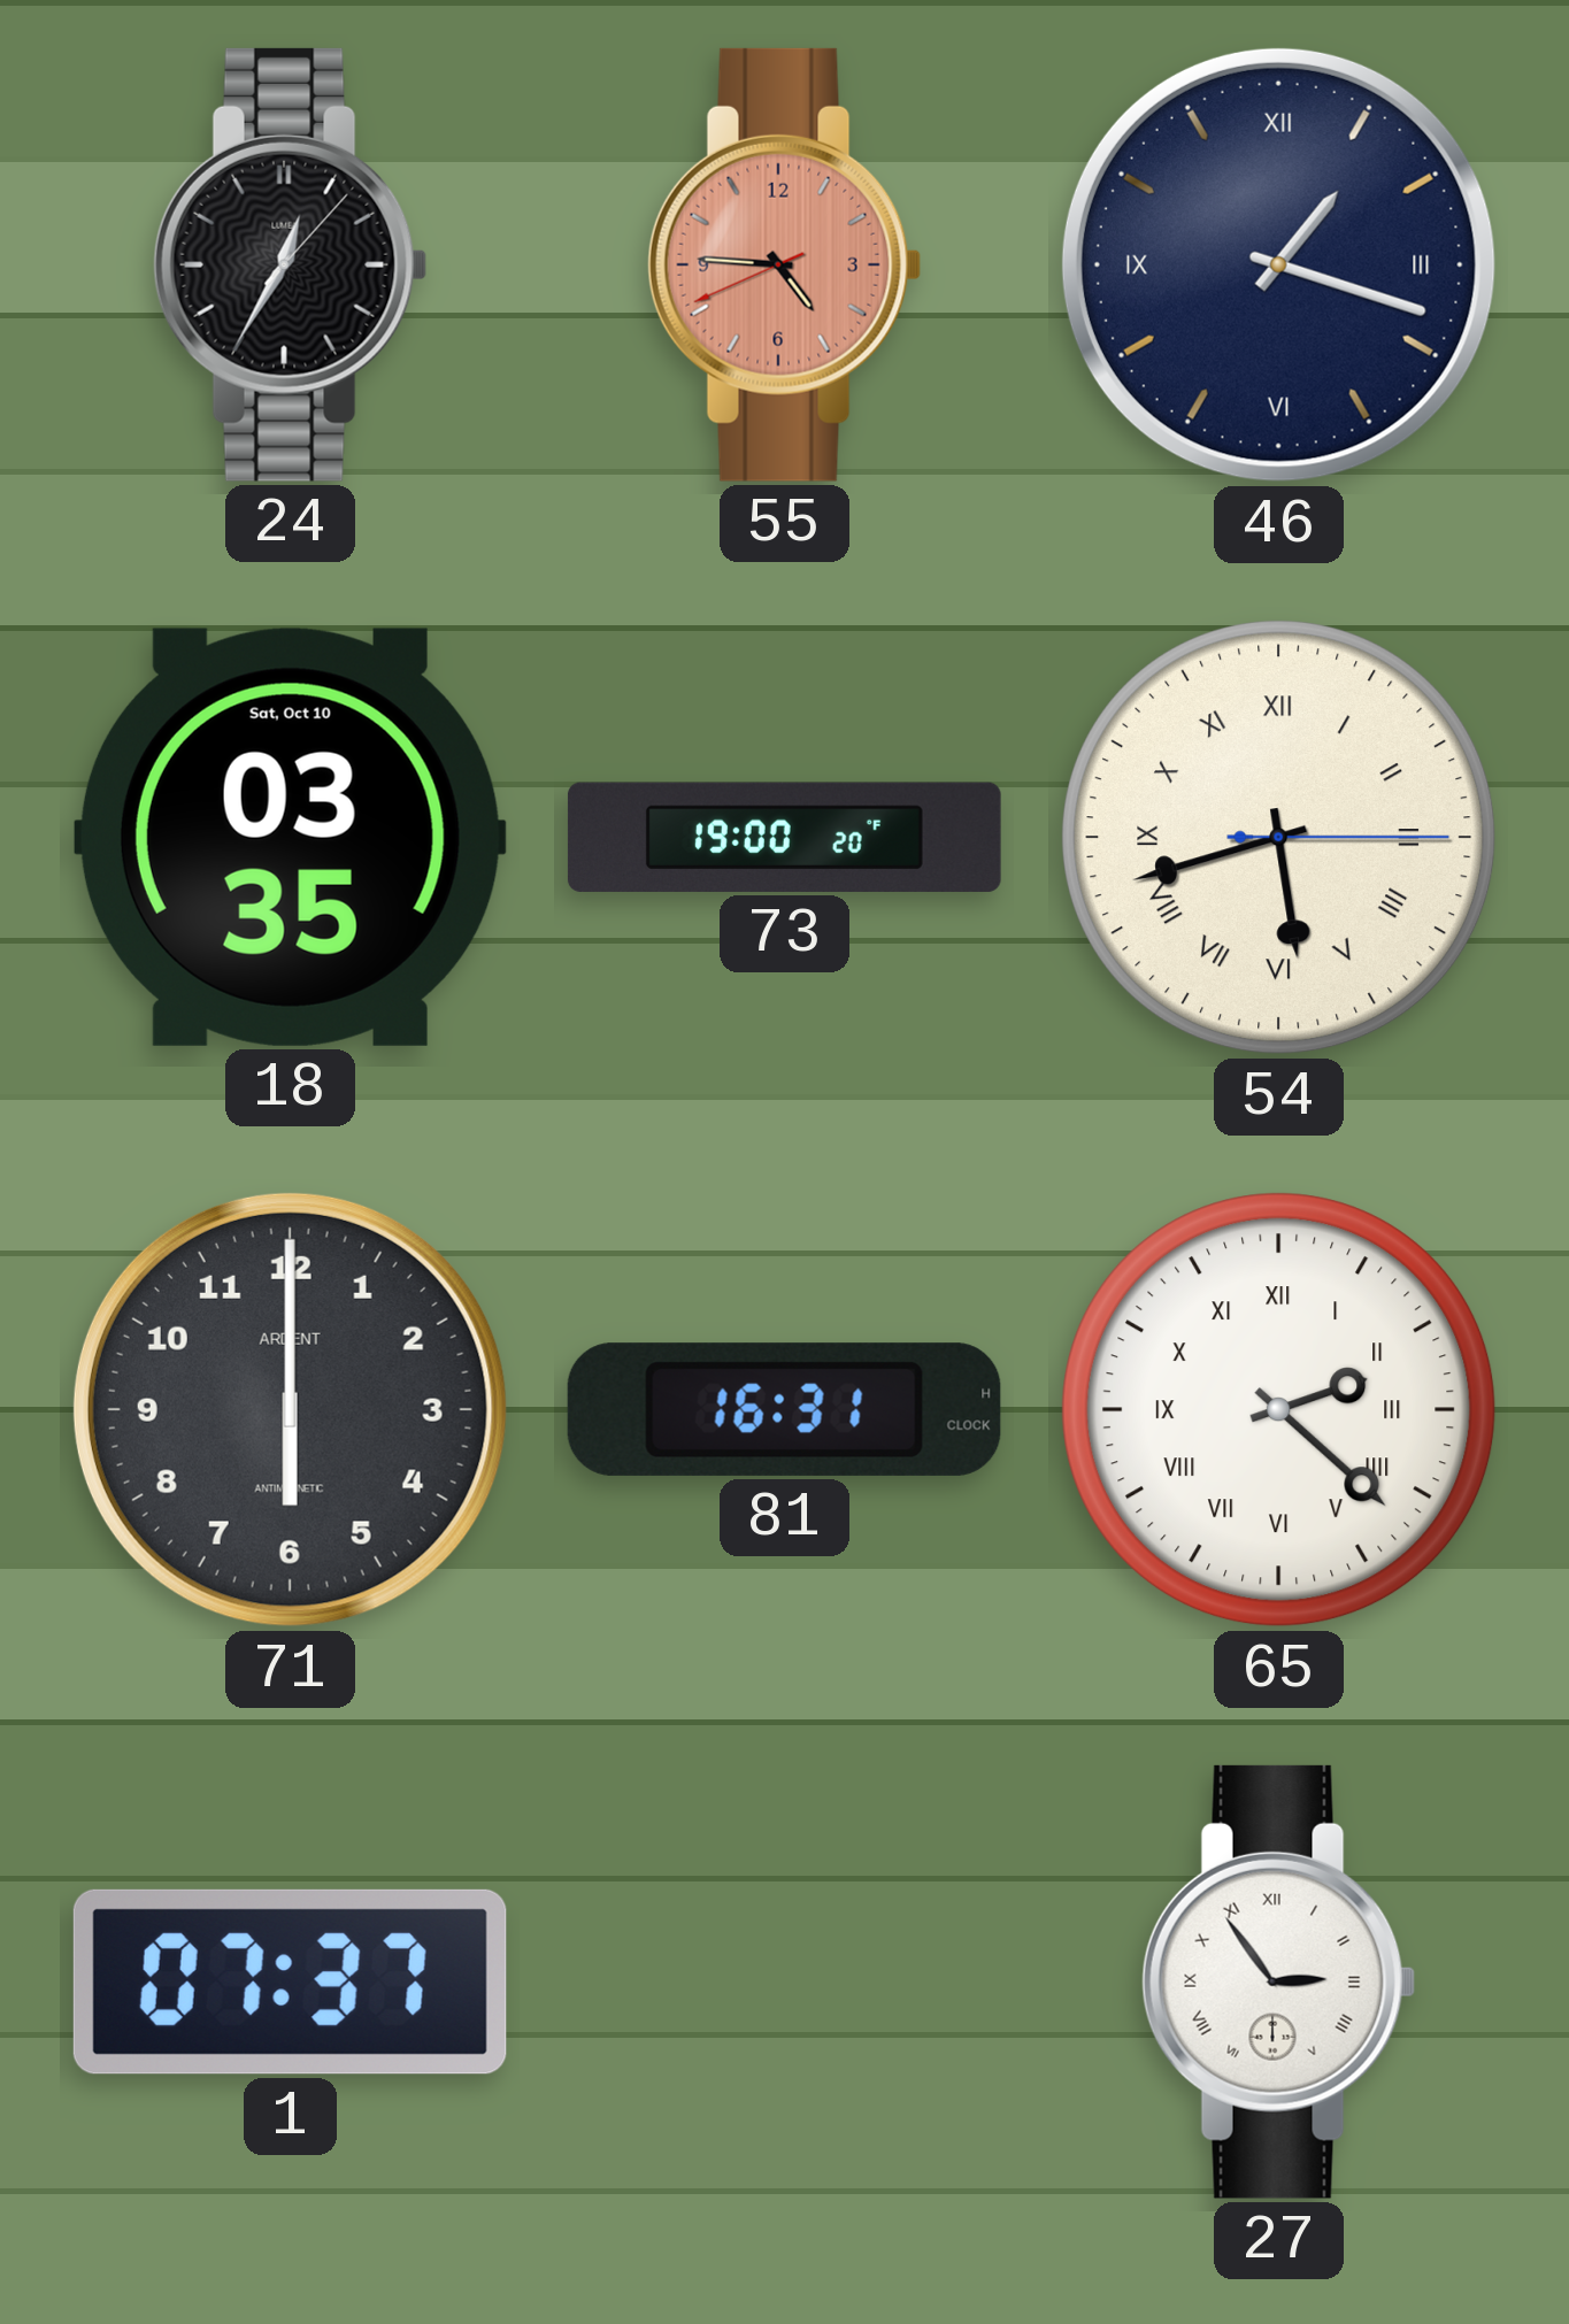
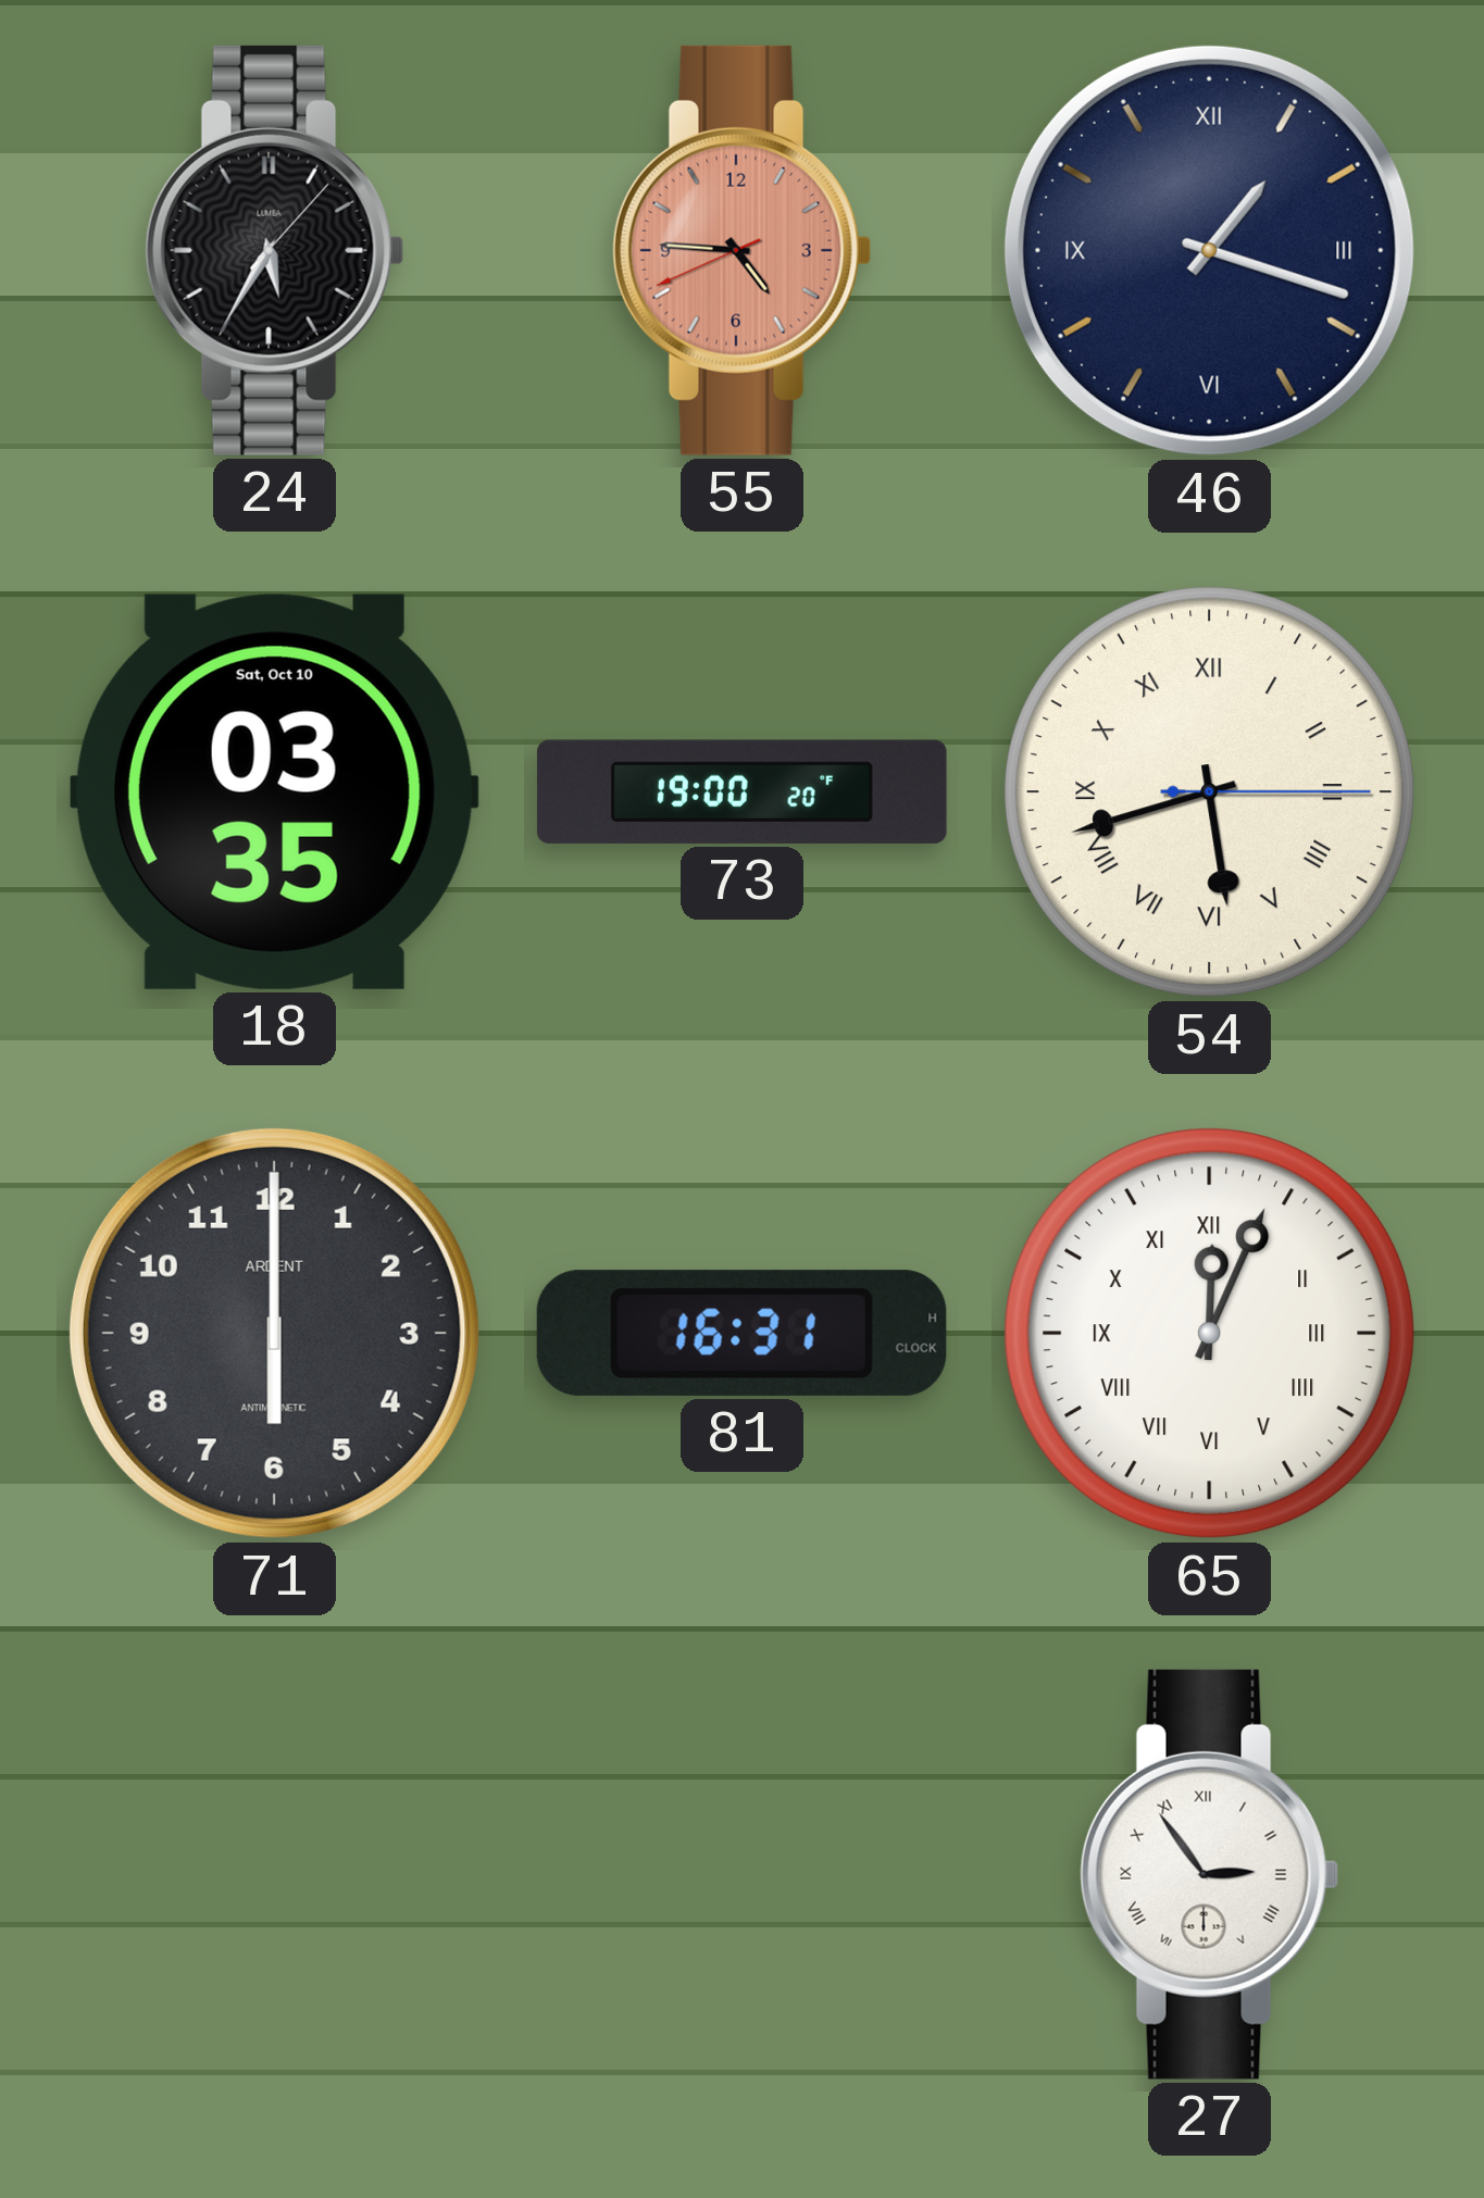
24: 12:35 -> 5:35
65: 2:22 -> 12:04
1: 07:37 -> none
